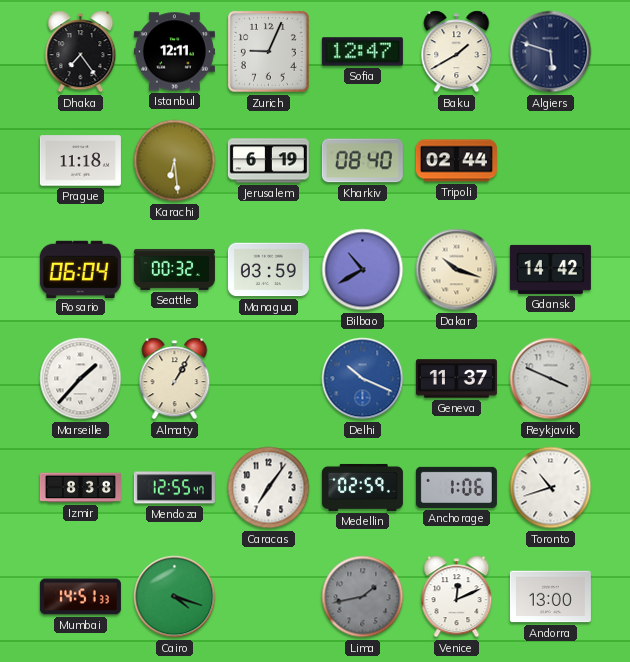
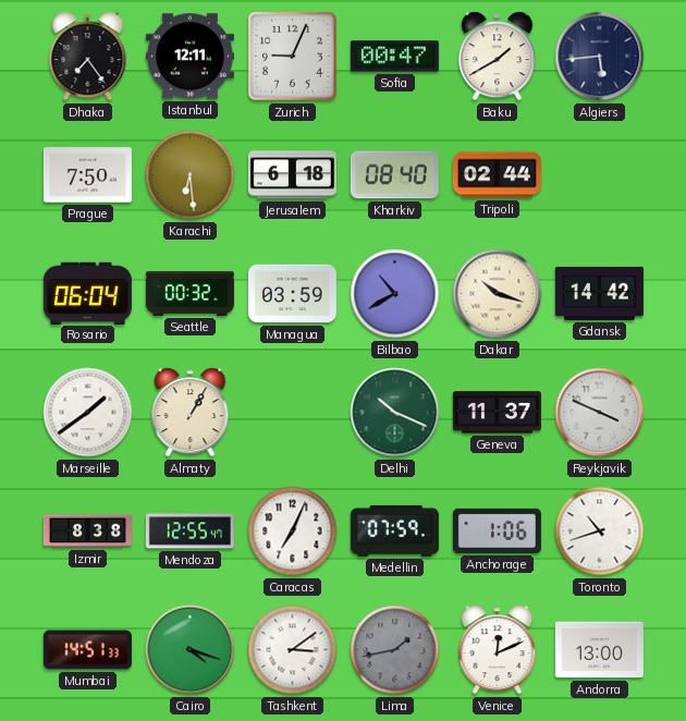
Sofia: 12:47 -> 00:47
Algiers: 5:48 -> 5:44
Prague: 11:18 -> 7:50
Jerusalem: 6:19 -> 6:18
Marseille: 1:37 -> 1:39
Delhi dial: blue -> green
Caracas: 7:06 -> 7:04
Medellin: 02:59 -> 07:59
Tashkent: none -> 3:09
